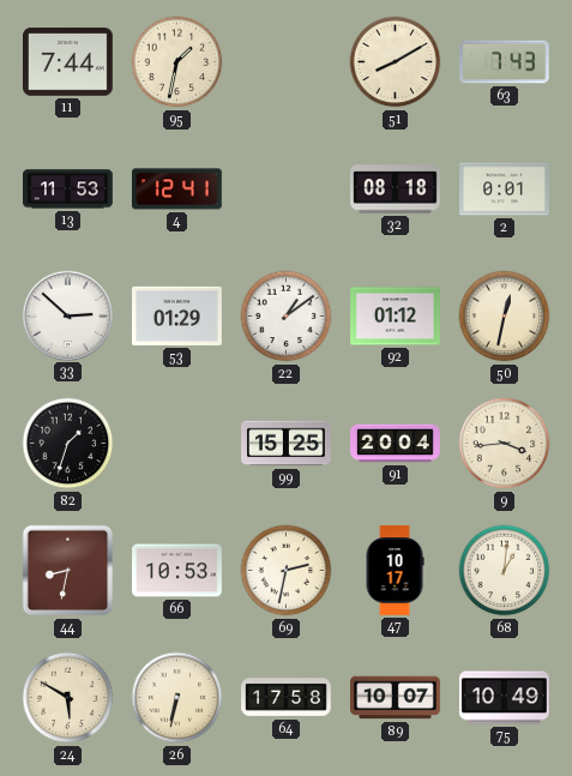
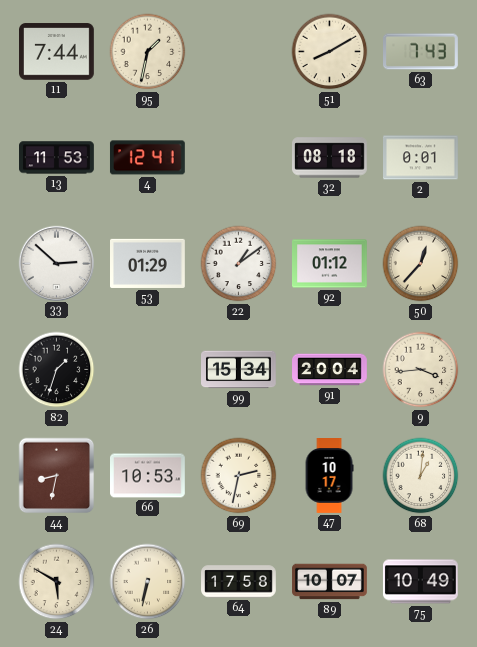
50: 12:32 -> 12:37
99: 15:25 -> 15:34
